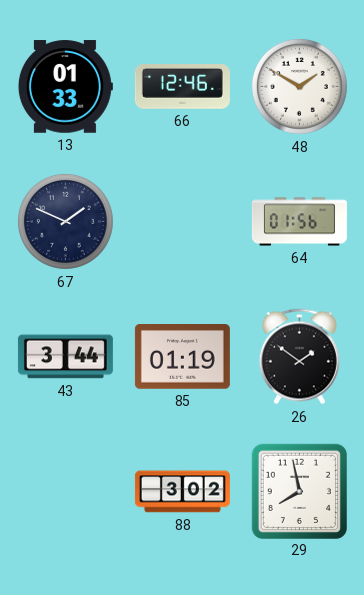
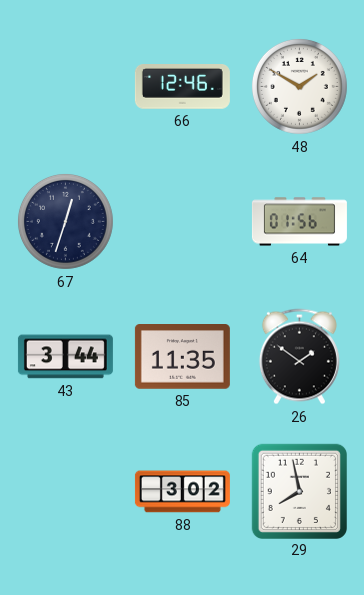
13: 01:33 -> none
67: 1:49 -> 12:33
85: 01:19 -> 11:35
